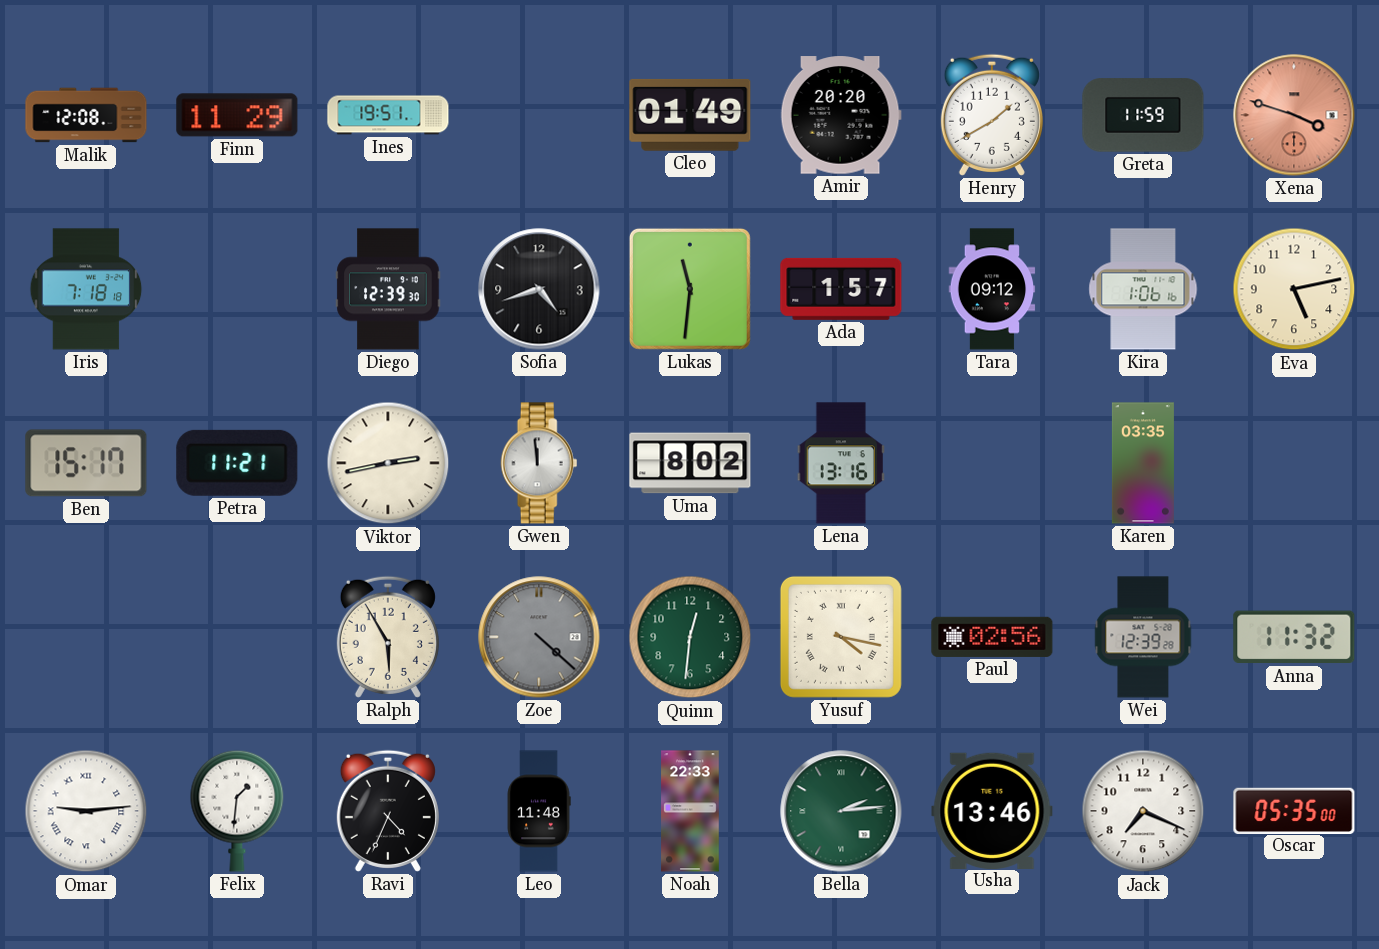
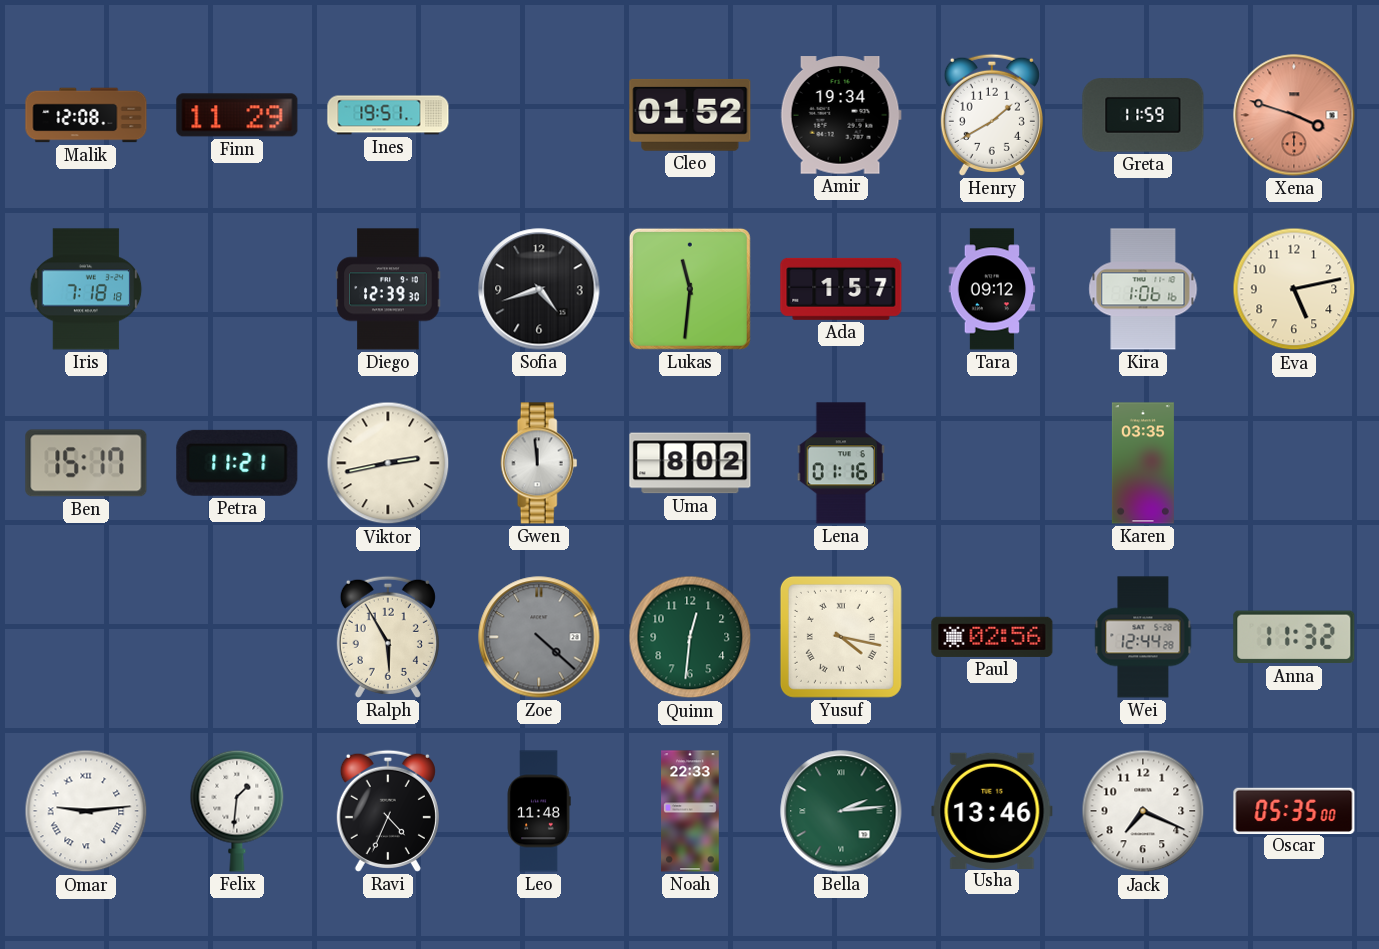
Cleo: 01:49 -> 01:52
Amir: 20:20 -> 19:34
Lena: 13:16 -> 01:16
Wei: 12:39 -> 12:44
